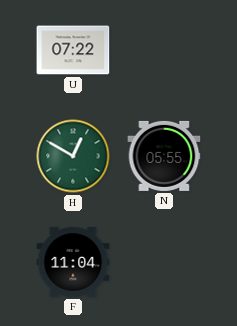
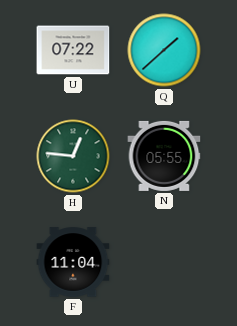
Q: none -> 1:38
H: 12:50 -> 12:46
